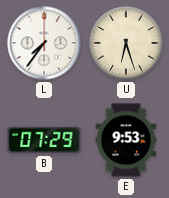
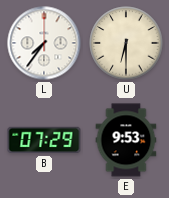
U: 6:27 -> 6:30
